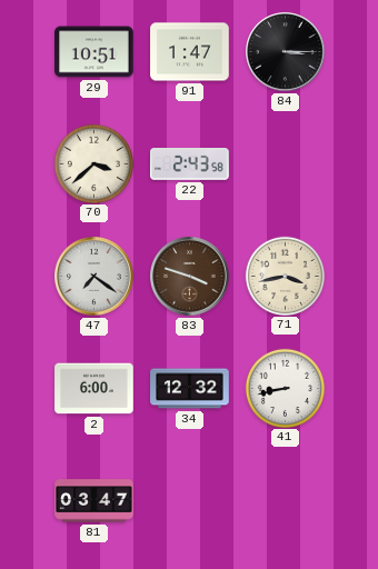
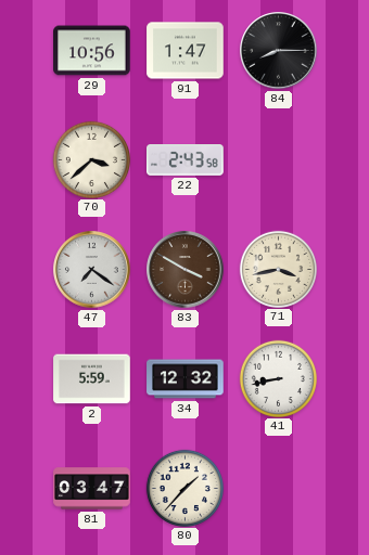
29: 10:51 -> 10:56
84: 3:15 -> 8:15
83: 3:48 -> 3:50
2: 6:00 -> 5:59
80: none -> 1:37
